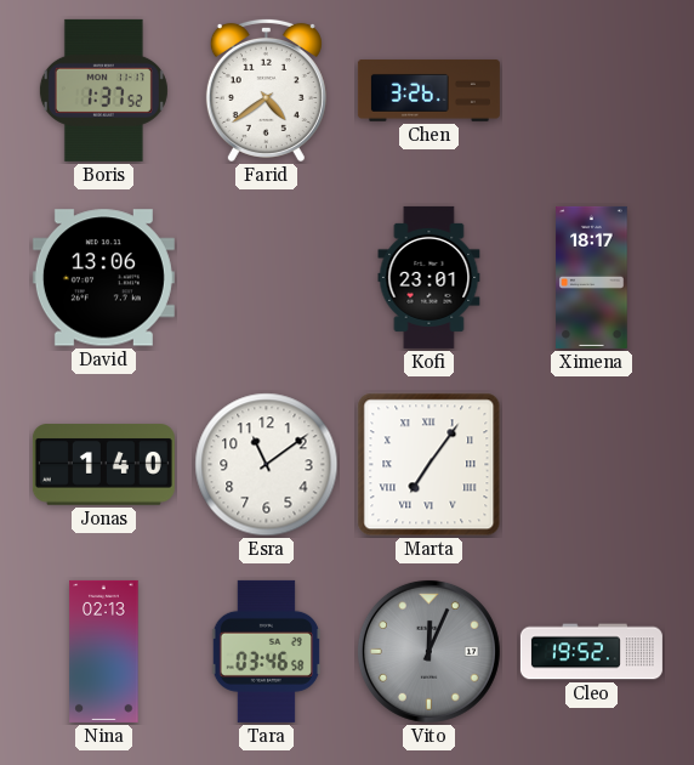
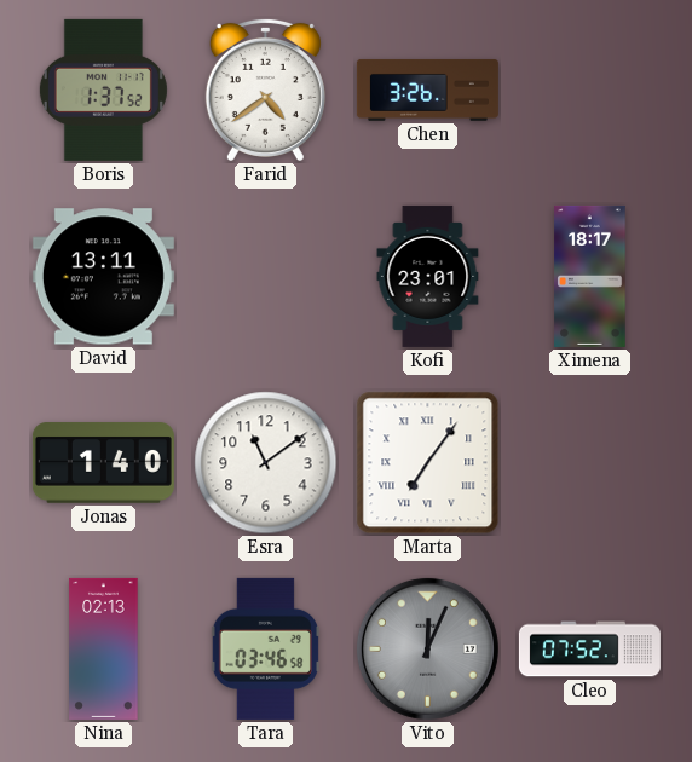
David: 13:06 -> 13:11
Cleo: 19:52 -> 07:52
